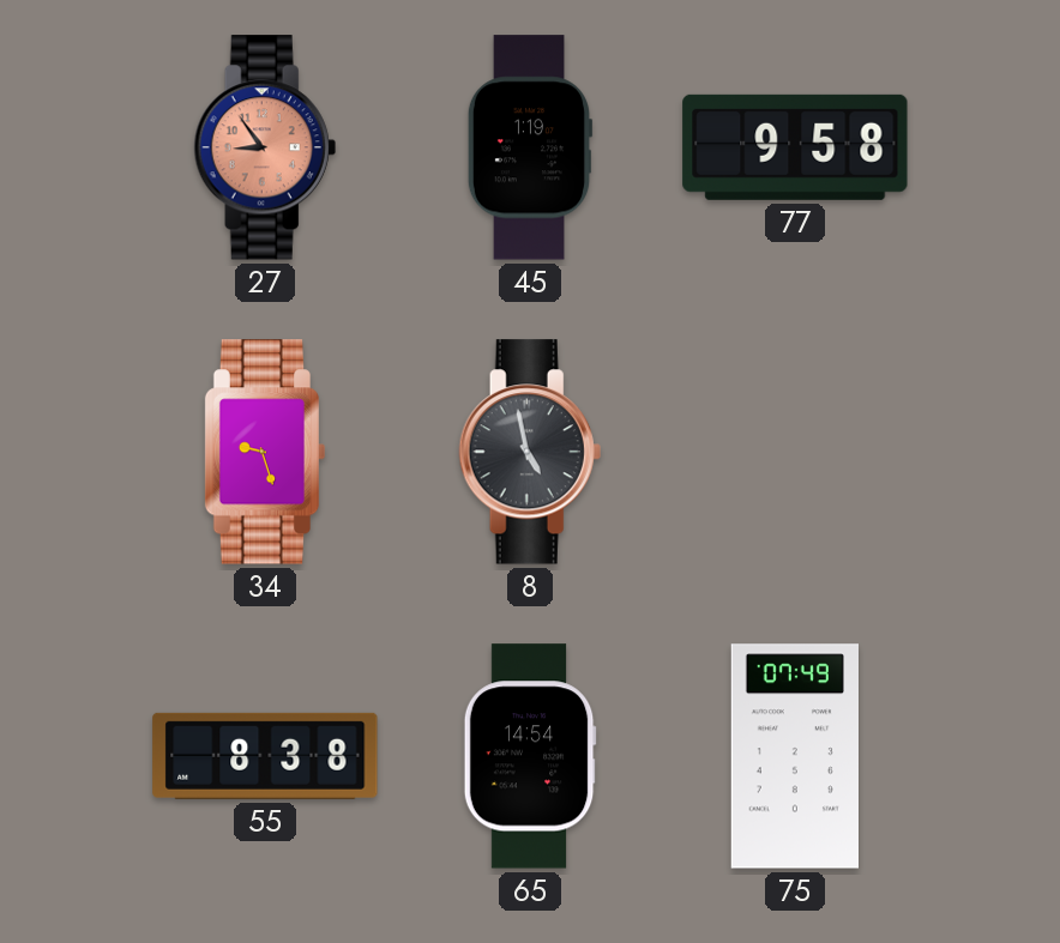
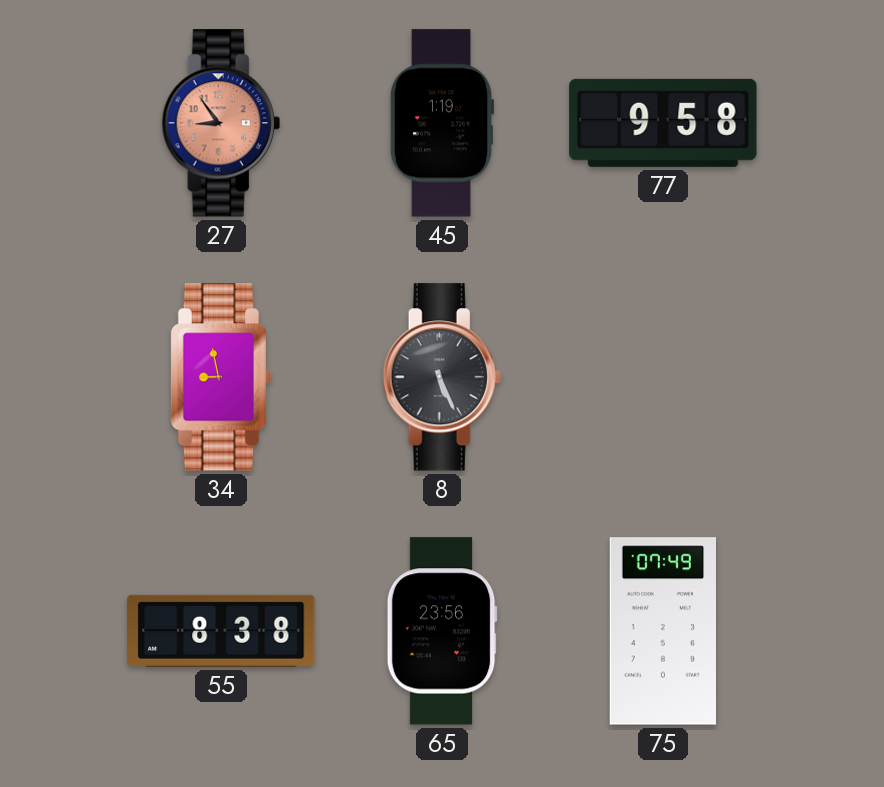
34: 9:27 -> 8:58
8: 4:58 -> 5:26
65: 14:54 -> 23:56
